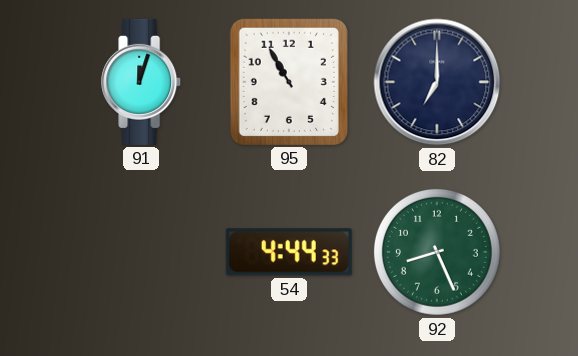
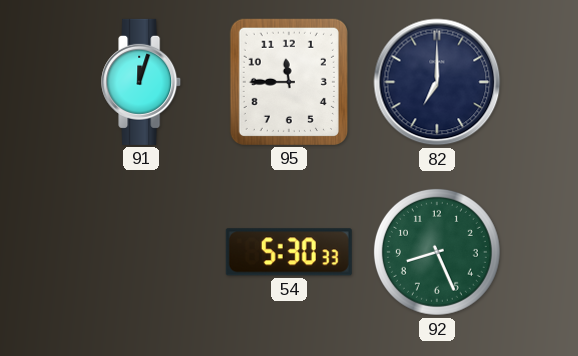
95: 10:55 -> 11:45
54: 4:44 -> 5:30
